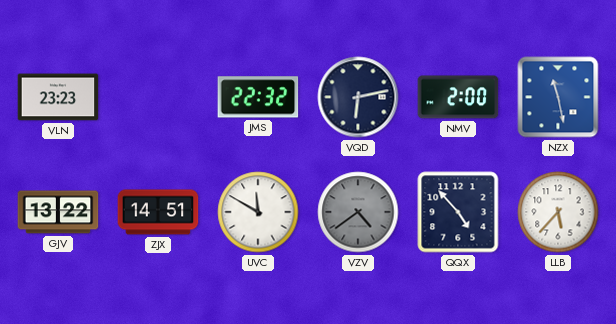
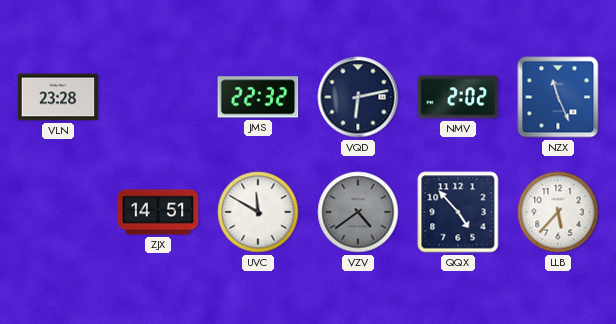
VLN: 23:23 -> 23:28
NMV: 2:00 -> 2:02
NZX: 11:28 -> 11:26
GJV: 13:22 -> none
